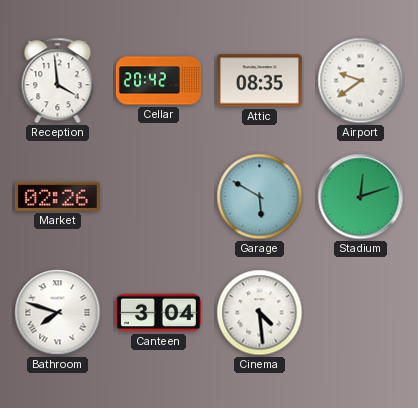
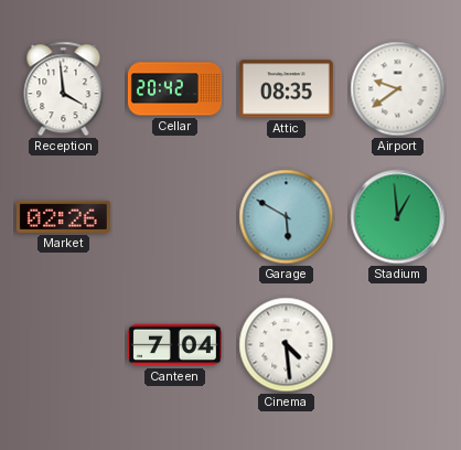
Stadium: 12:12 -> 12:59
Bathroom: 7:48 -> none
Canteen: 3:04 -> 7:04
